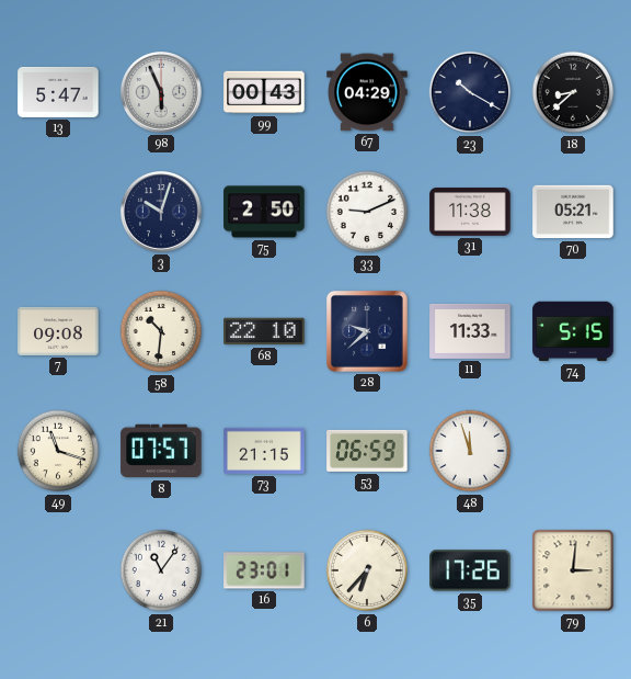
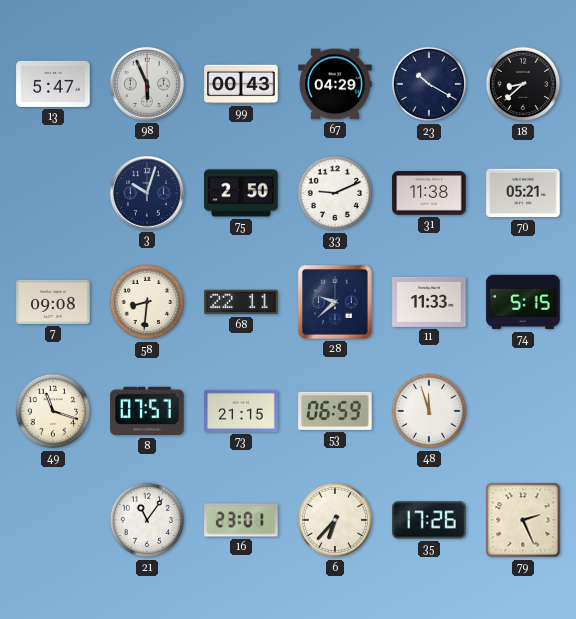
58: 10:31 -> 8:31
68: 22:10 -> 22:11
79: 3:01 -> 2:26
